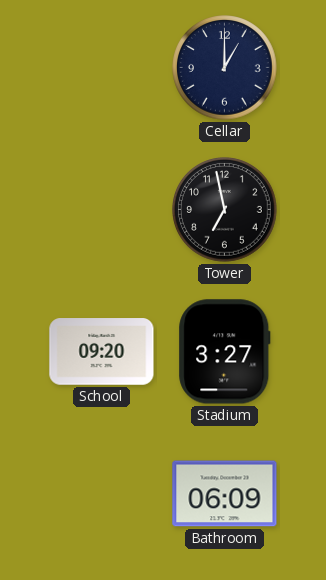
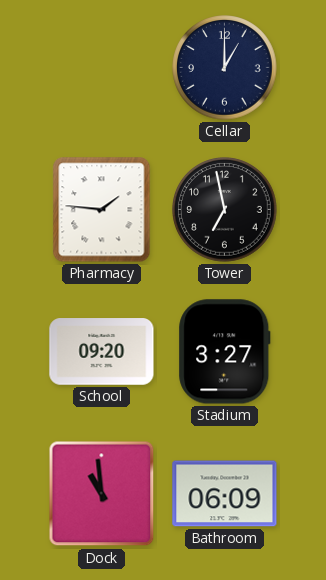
Pharmacy: none -> 1:46
Dock: none -> 10:59
